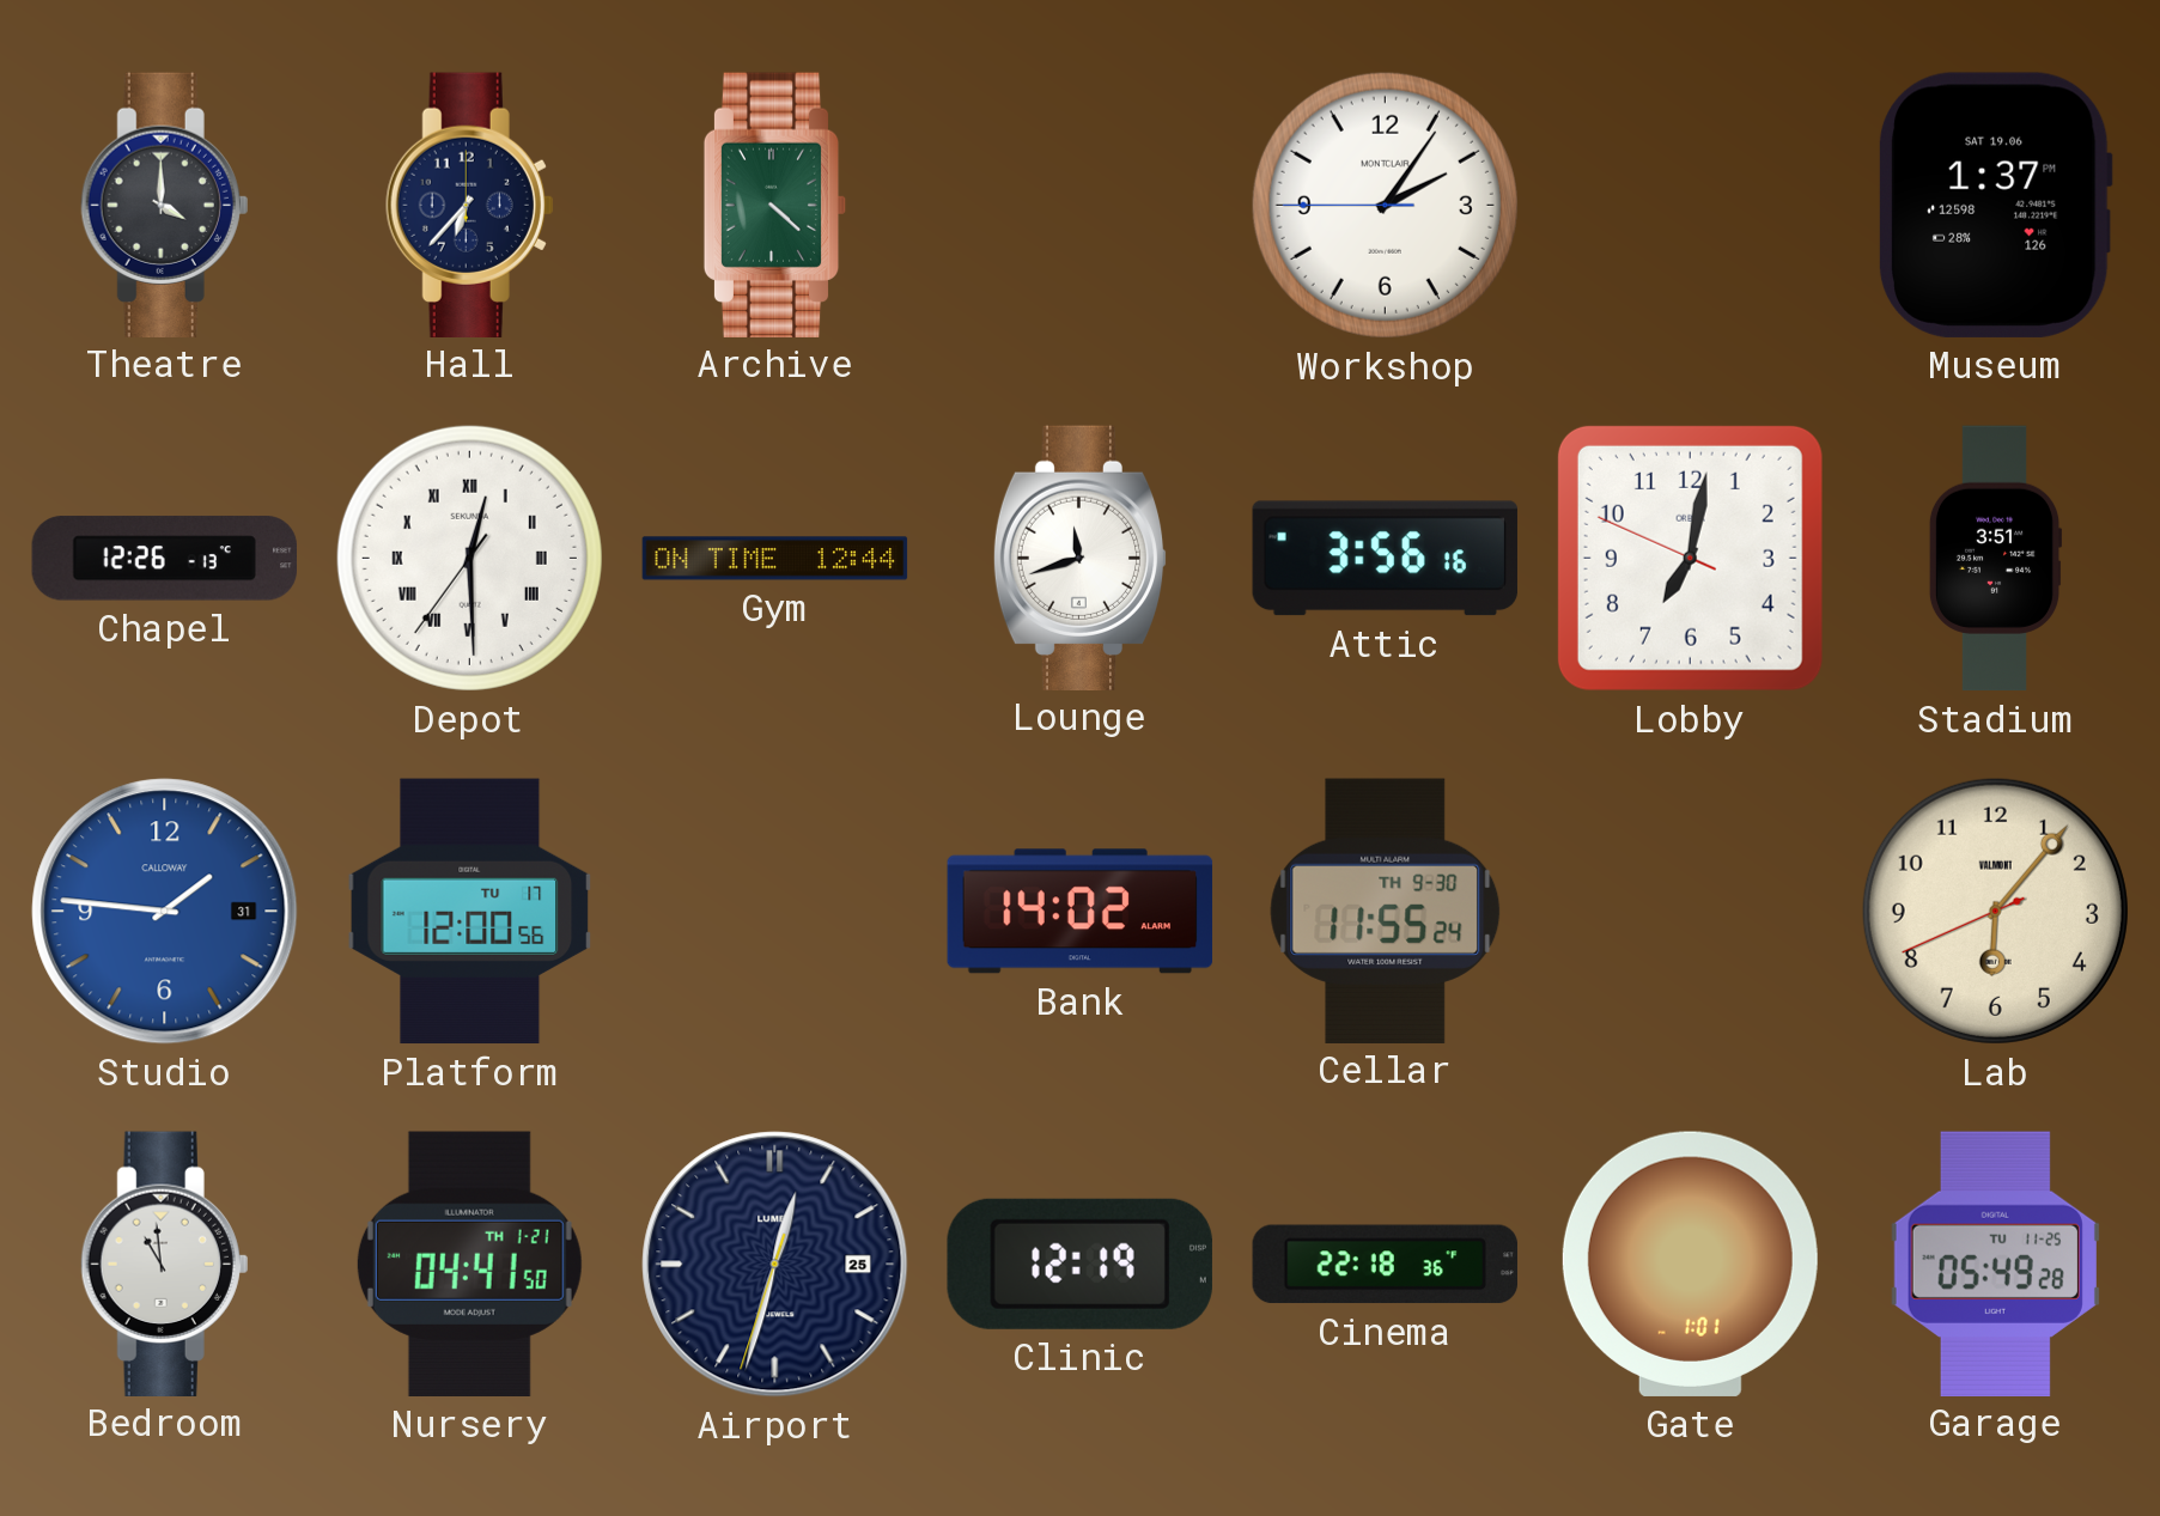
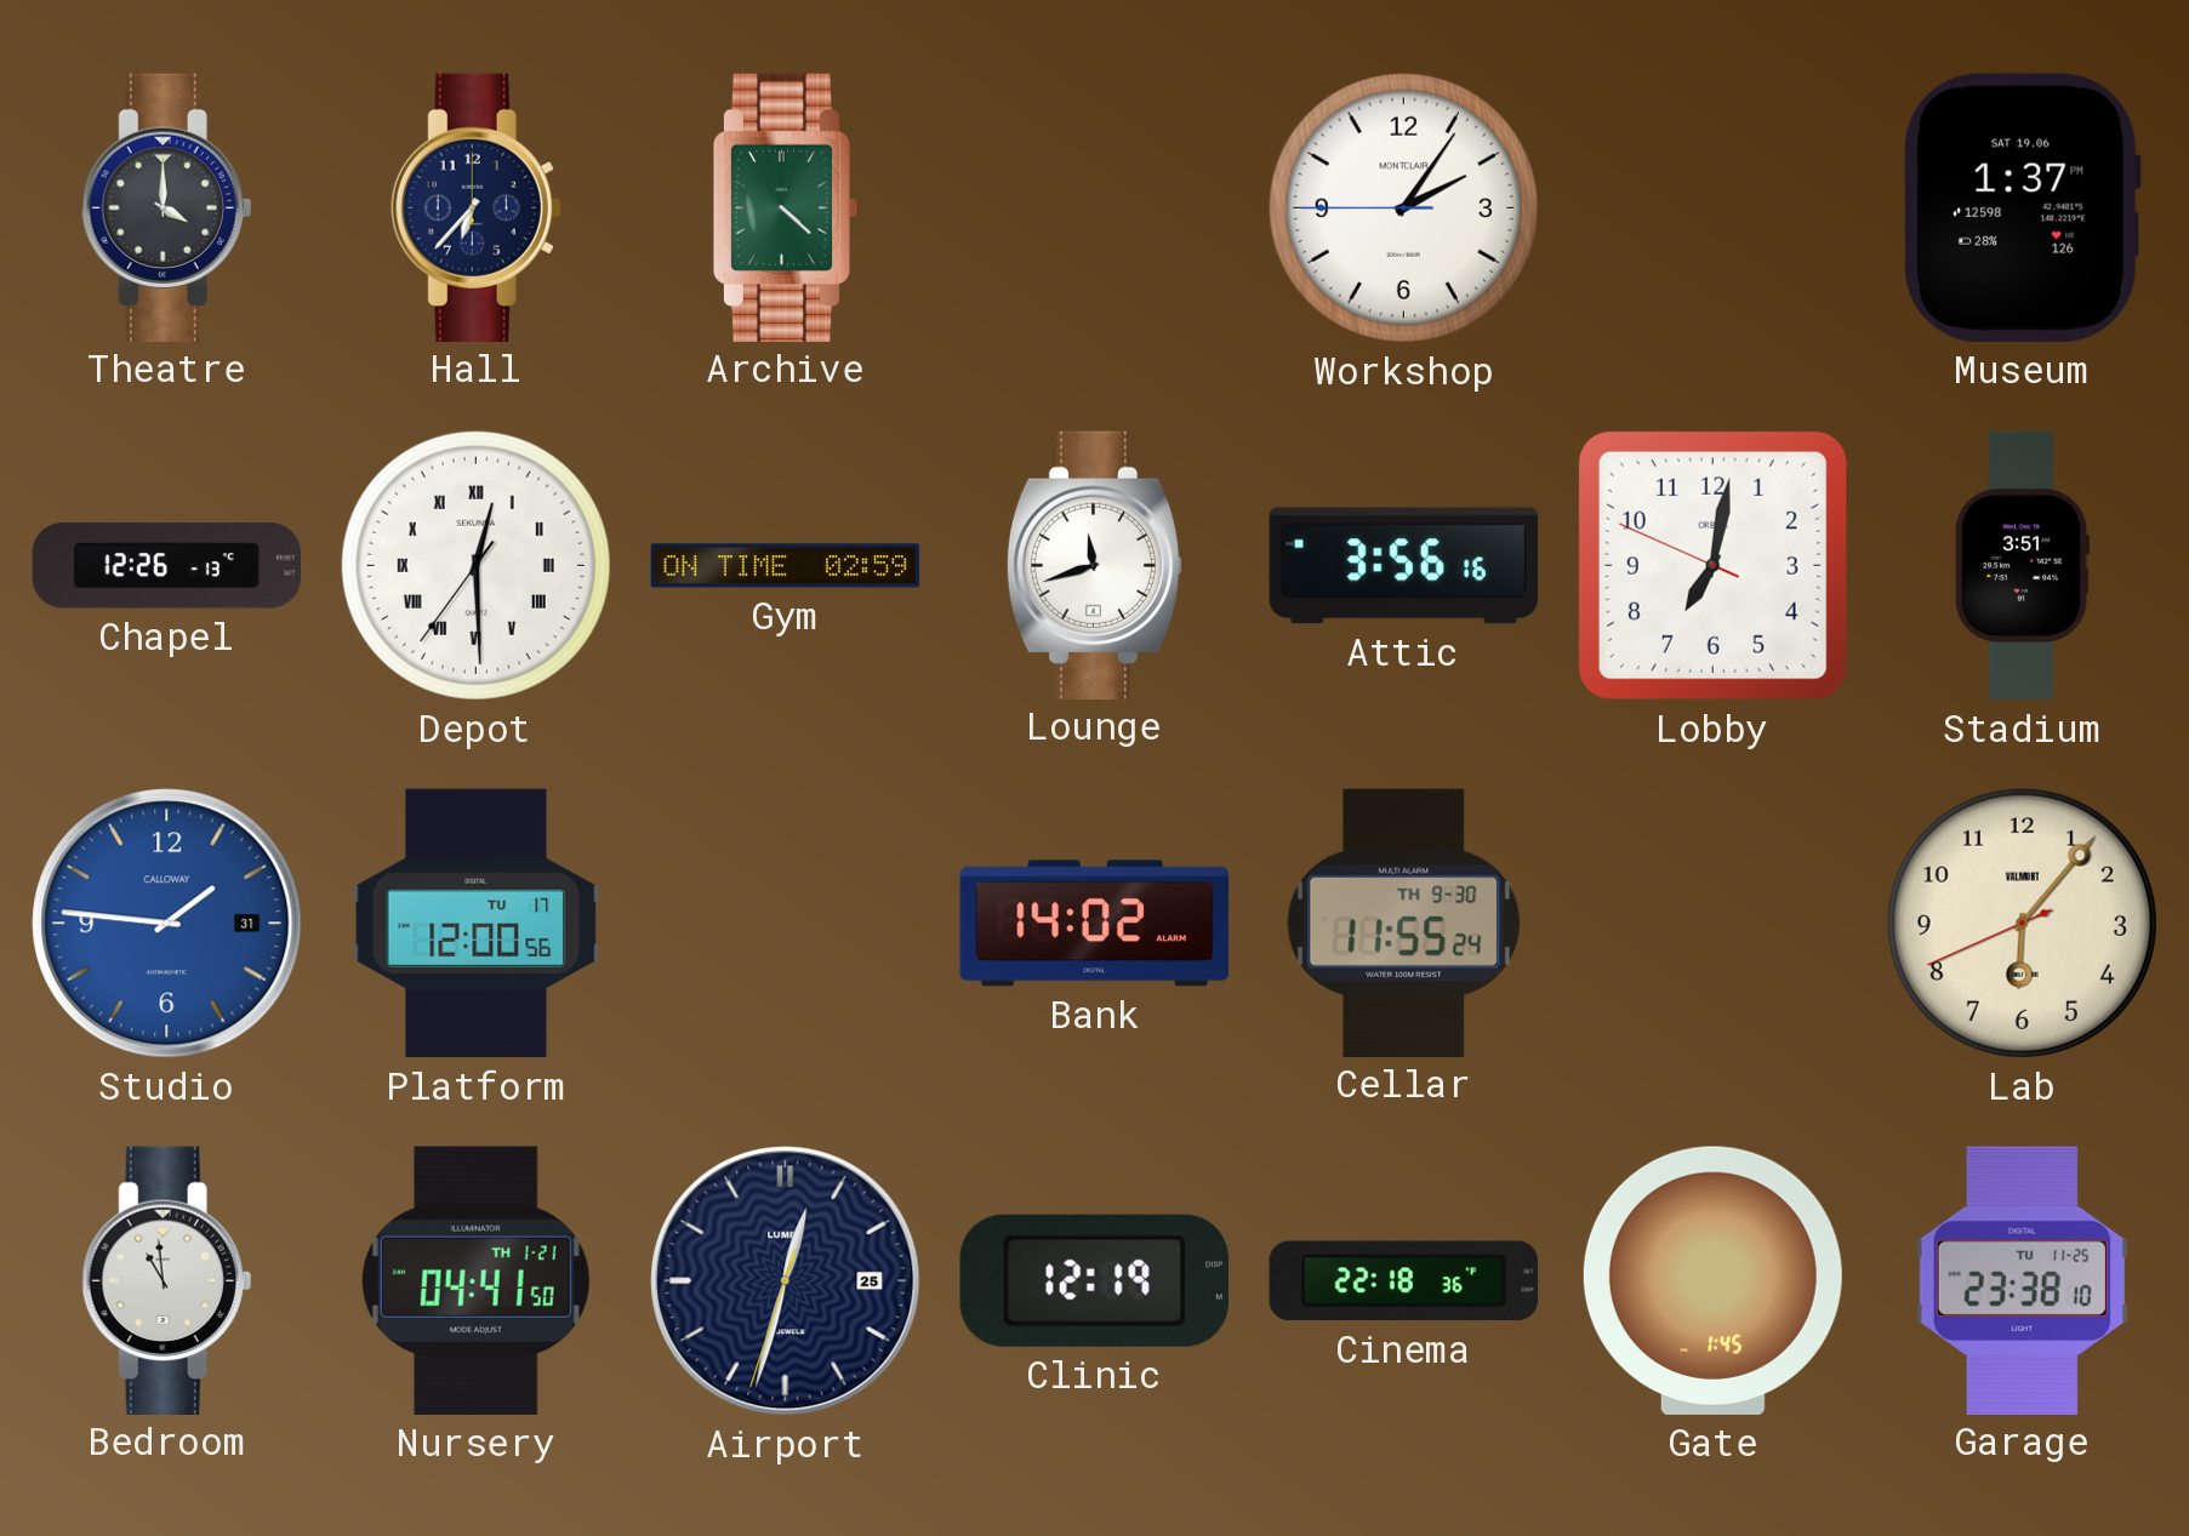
Gym: 12:44 -> 02:59
Gate: 1:01 -> 1:45
Garage: 05:49 -> 23:38
